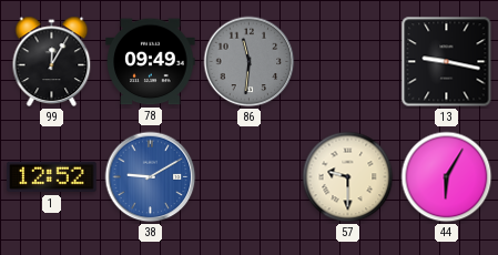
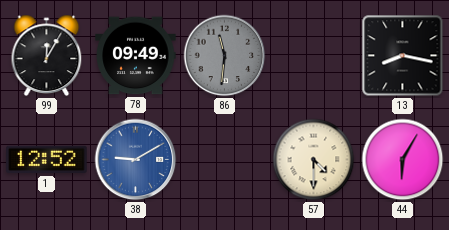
13: 9:17 -> 8:17
57: 9:30 -> 4:30
